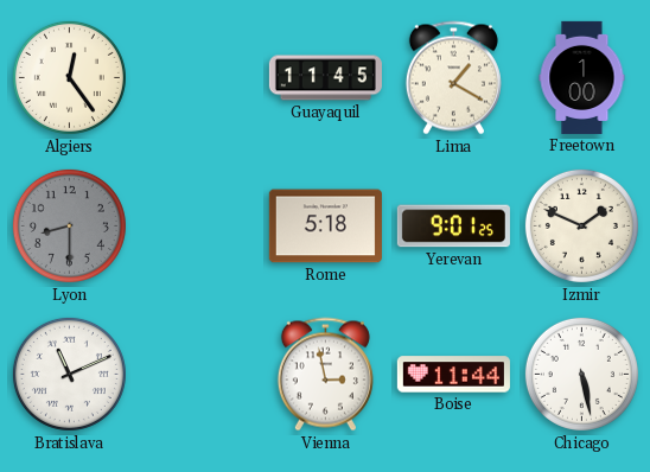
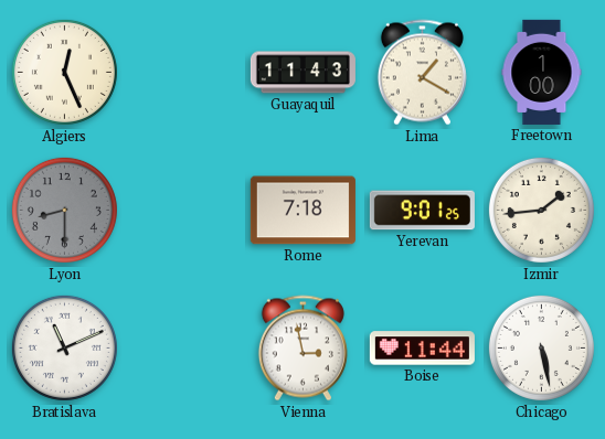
Algiers: 12:24 -> 12:26
Guayaquil: 11:45 -> 11:43
Rome: 5:18 -> 7:18
Izmir: 1:49 -> 1:44
